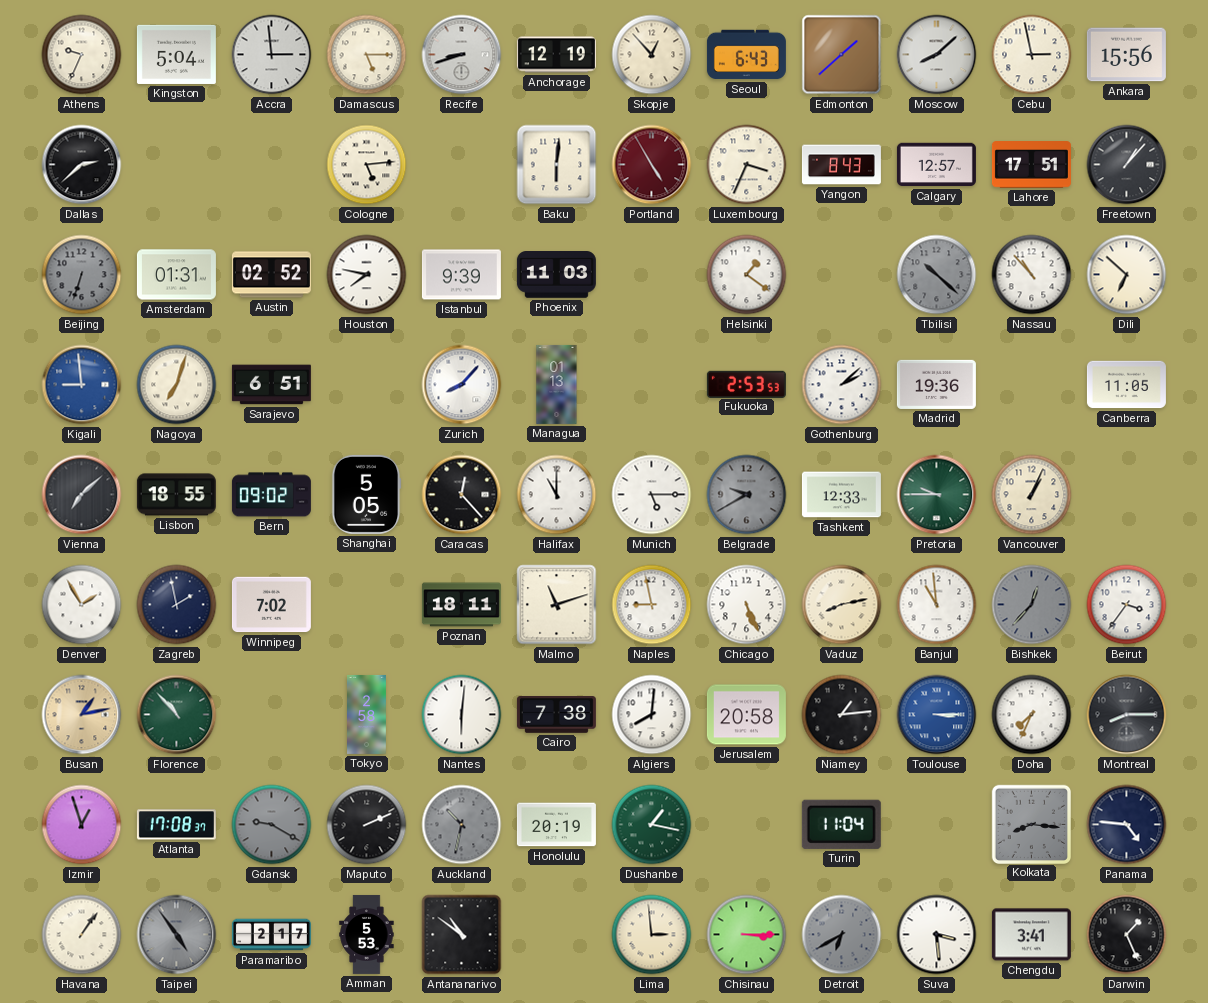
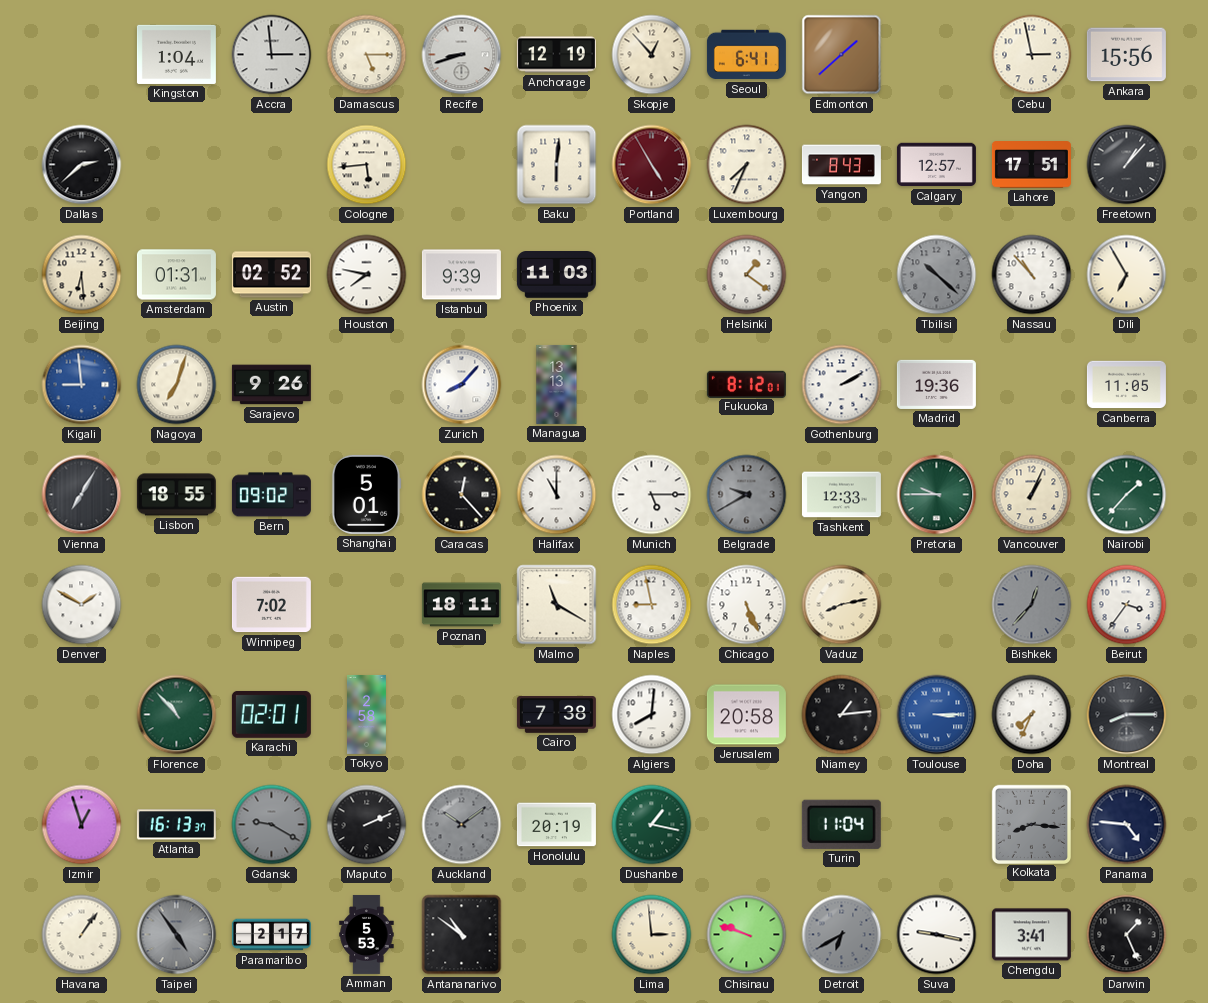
Athens: 9:34 -> none
Kingston: 5:04 -> 1:04
Seoul: 6:43 -> 6:41
Moscow: 8:08 -> none
Cologne: 5:14 -> 5:44
Luxembourg: 3:34 -> 7:34
Beijing: 6:33 -> 6:29
Beijing dial: grey -> cream
Dili: 6:52 -> 6:55
Sarajevo: 6:51 -> 9:26
Managua: 01:13 -> 13:13
Fukuoka: 2:53 -> 8:12
Gothenburg: 2:08 -> 2:10
Vienna: 7:08 -> 7:05
Shanghai: 5:05 -> 5:01
Nairobi: none -> 1:37
Denver: 1:55 -> 1:50
Zagreb: 1:58 -> none
Malmo: 11:12 -> 11:20
Banjul: 10:59 -> none
Busan: 1:13 -> none
Karachi: none -> 02:01
Nantes: 6:01 -> none
Atlanta: 17:08 -> 16:13
Auckland: 10:32 -> 10:09
Chisinau: 3:15 -> 9:48
Suva: 3:29 -> 9:17
